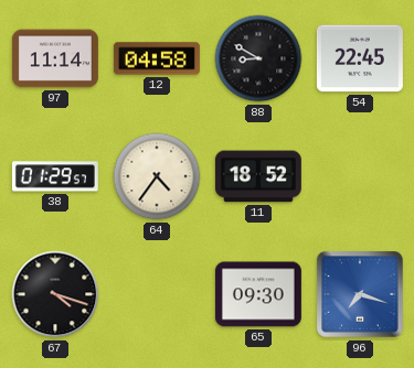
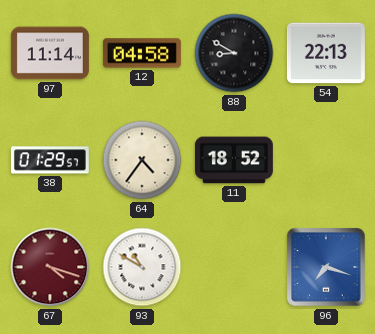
54: 22:45 -> 22:13
67 dial: black -> burgundy
93: none -> 10:50
65: 09:30 -> none
